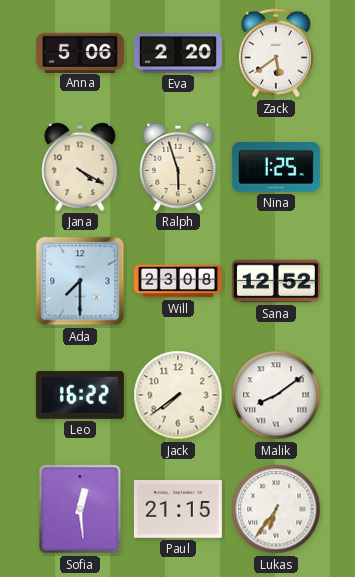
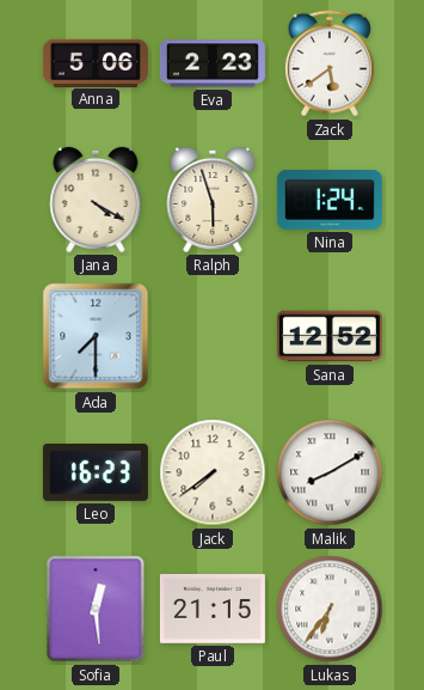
Eva: 2:20 -> 2:23
Nina: 1:25 -> 1:24
Will: 23:08 -> none
Leo: 16:22 -> 16:23
Malik: 8:09 -> 8:10
